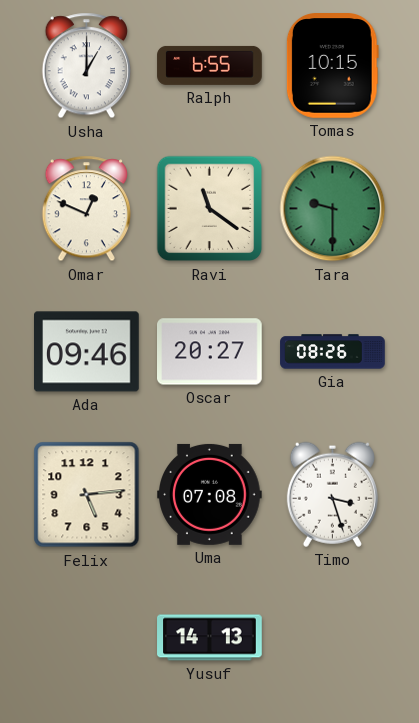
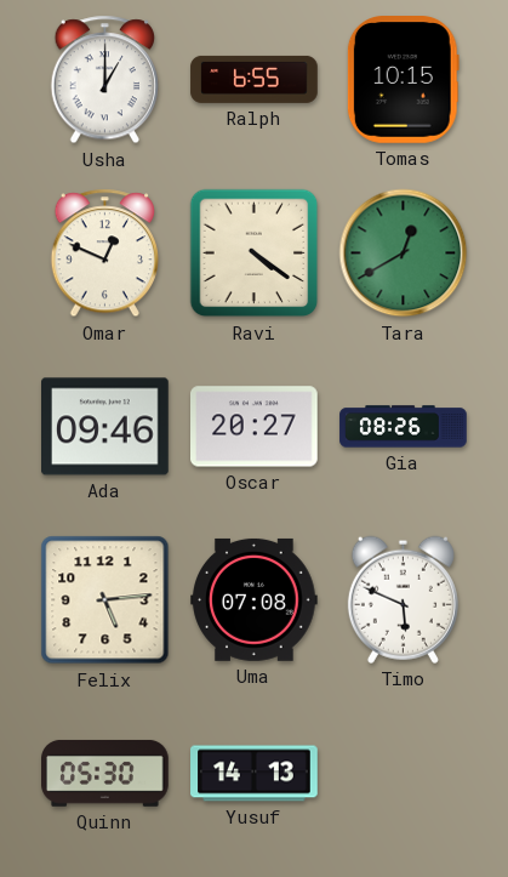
Ravi: 11:21 -> 4:21
Tara: 9:30 -> 12:40
Timo: 3:27 -> 5:49
Quinn: none -> 05:30
